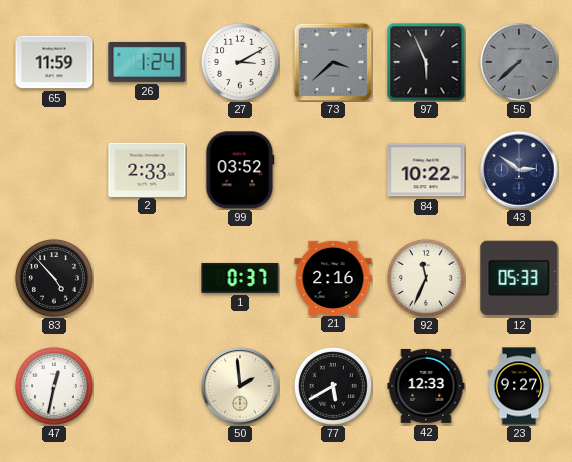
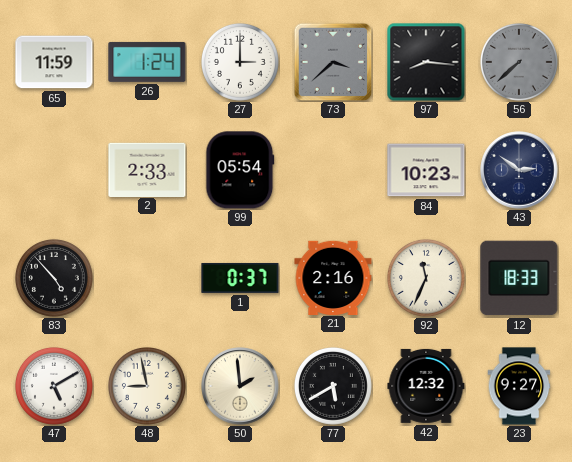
27: 3:10 -> 3:00
97: 5:56 -> 8:16
99: 03:52 -> 05:54
84: 10:22 -> 10:23
12: 05:33 -> 18:33
47: 12:32 -> 5:10
48: none -> 8:58
42: 12:33 -> 12:32
